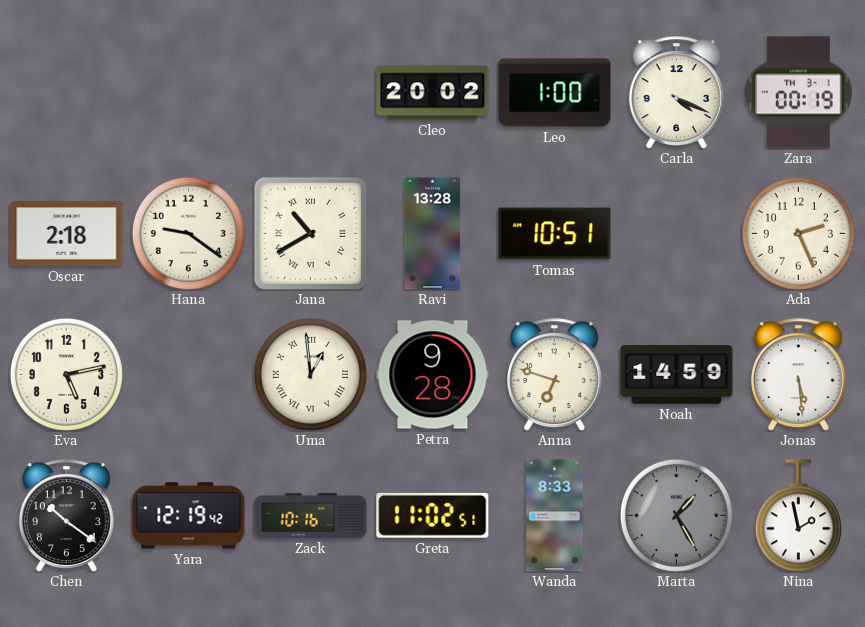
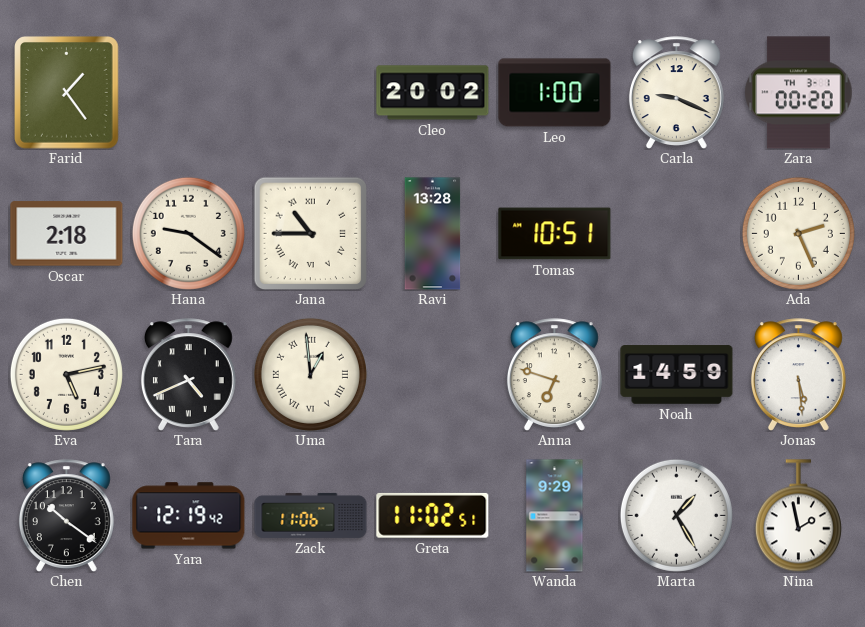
Farid: none -> 1:24
Carla: 4:19 -> 9:19
Zara: 00:19 -> 00:20
Jana: 10:40 -> 10:45
Tara: none -> 4:41
Petra: 9:28 -> none
Zack: 10:16 -> 11:06
Wanda: 8:33 -> 9:29
Marta dial: grey -> white
